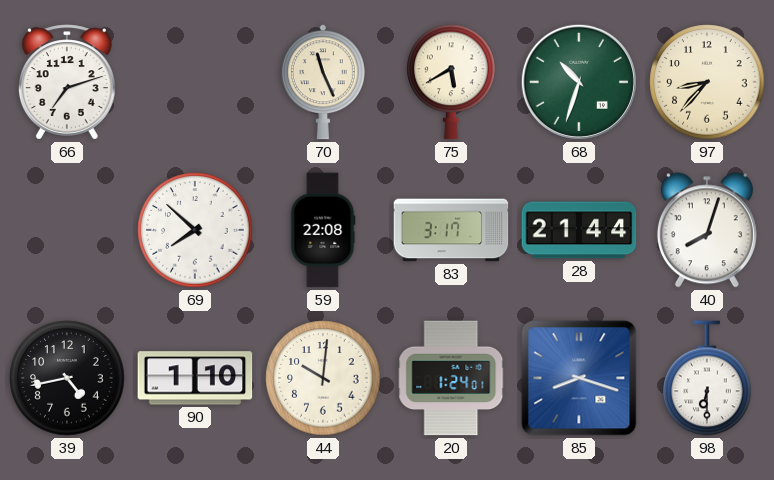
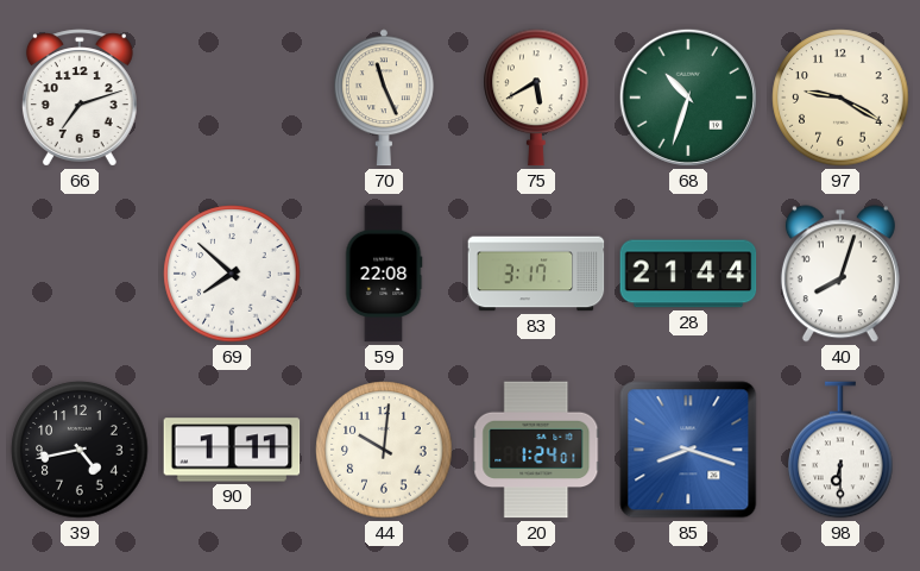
97: 8:37 -> 9:20
90: 1:10 -> 1:11
